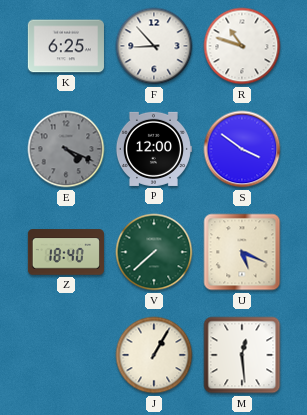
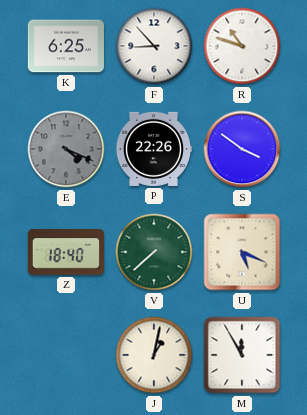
P: 12:00 -> 22:26
J: 1:05 -> 1:02
M: 12:29 -> 11:55
